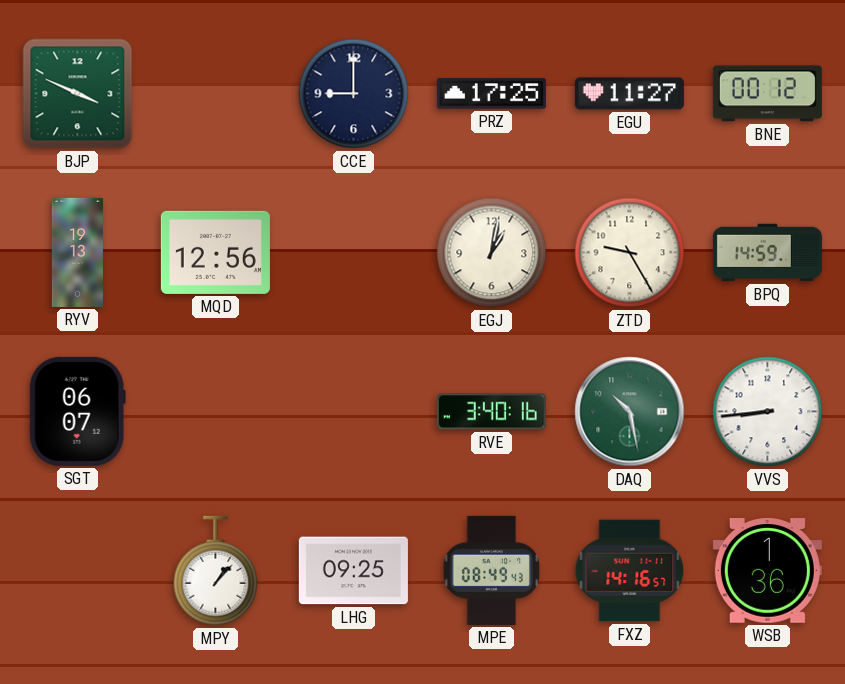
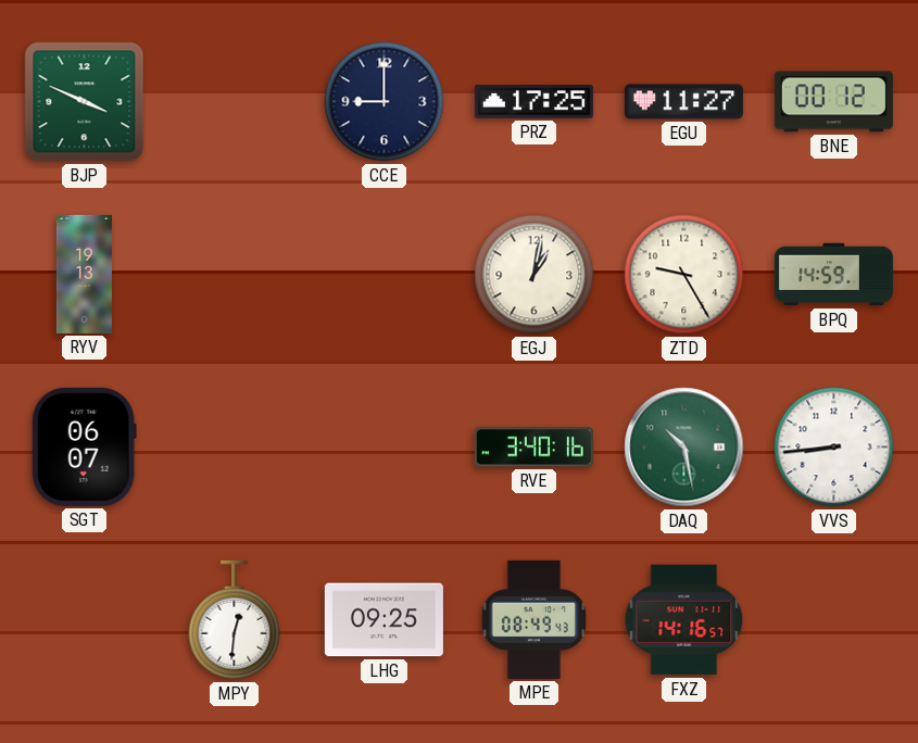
MQD: 12:56 -> none
MPY: 1:07 -> 12:31
WSB: 1:36 -> none
